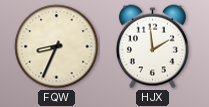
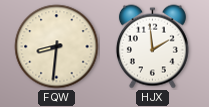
FQW: 8:34 -> 8:31
